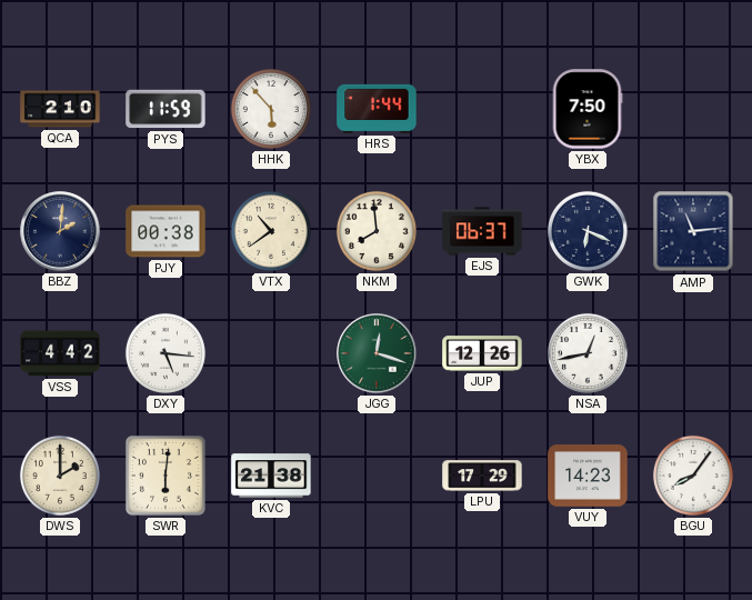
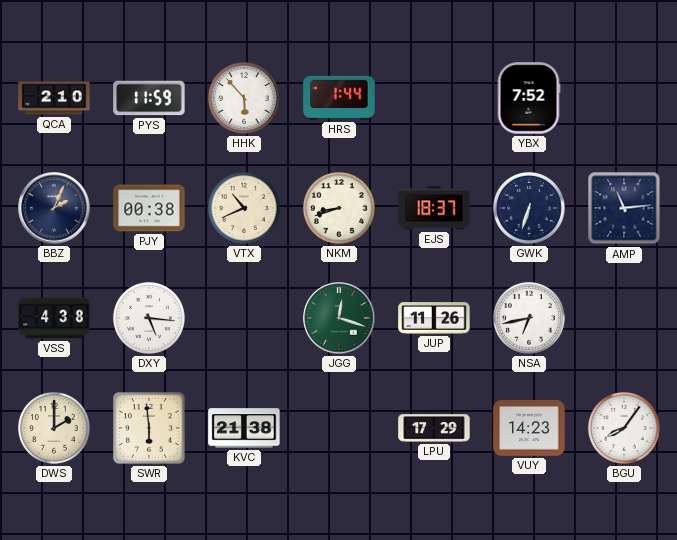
YBX: 7:50 -> 7:52
BBZ: 2:01 -> 2:04
VTX: 10:39 -> 10:41
NKM: 7:59 -> 8:42
EJS: 06:37 -> 18:37
GWK: 6:19 -> 6:33
VSS: 4:42 -> 4:38
JUP: 12:26 -> 11:26
NSA: 12:43 -> 6:43
SWR: 6:01 -> 5:59
